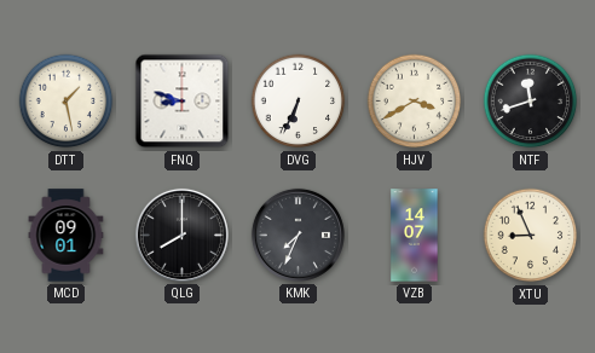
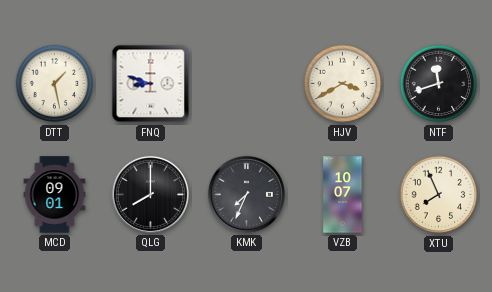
DVG: 6:34 -> none
VZB: 14:07 -> 10:07
XTU: 8:56 -> 7:56
